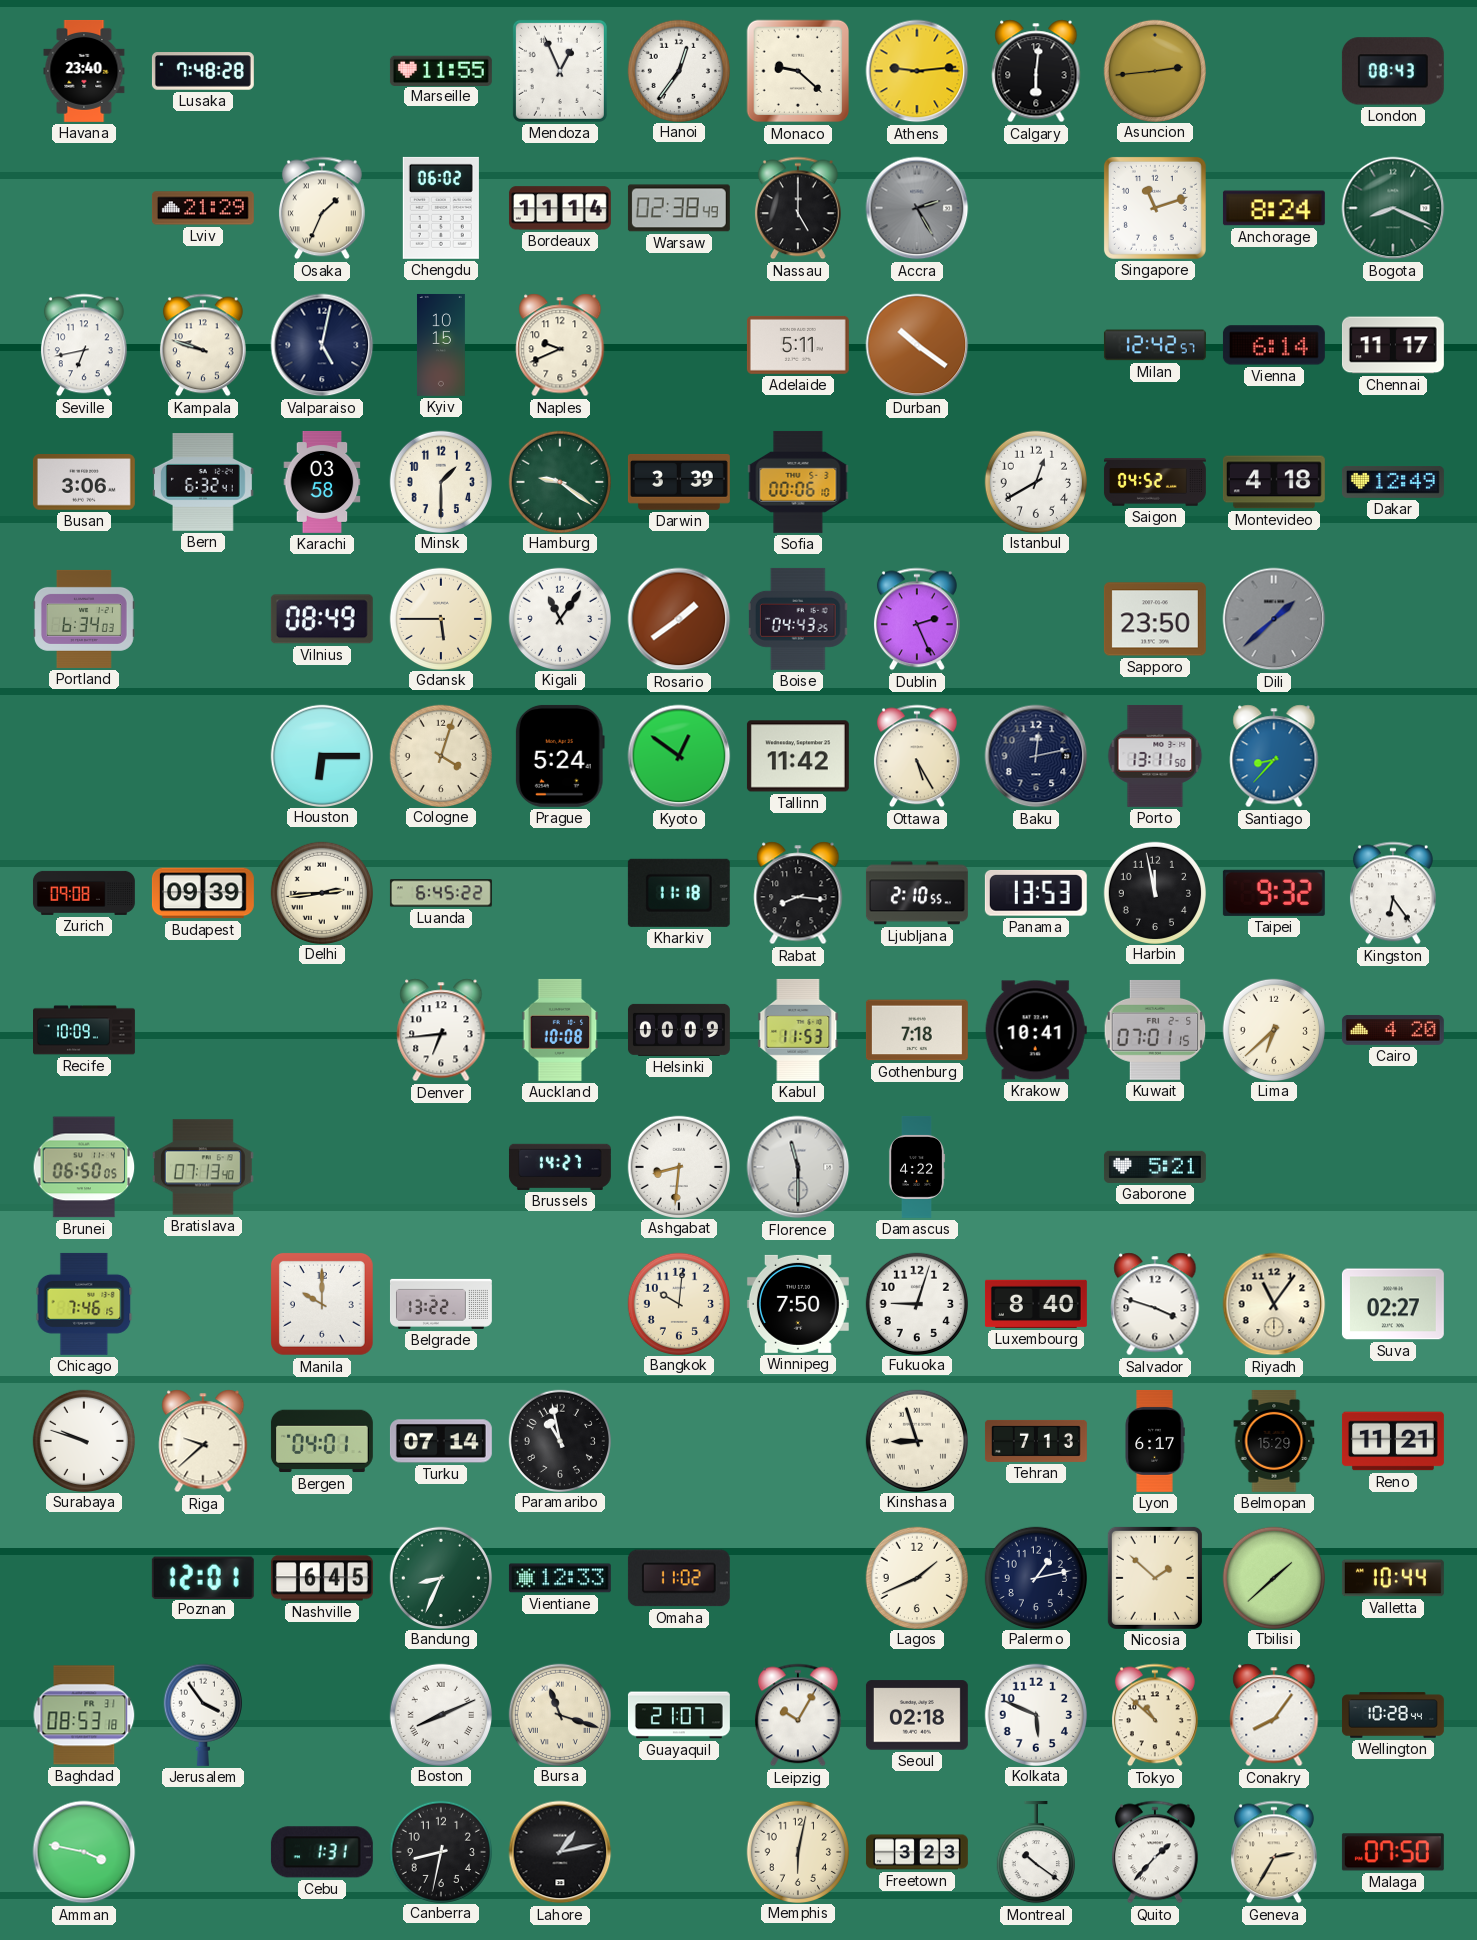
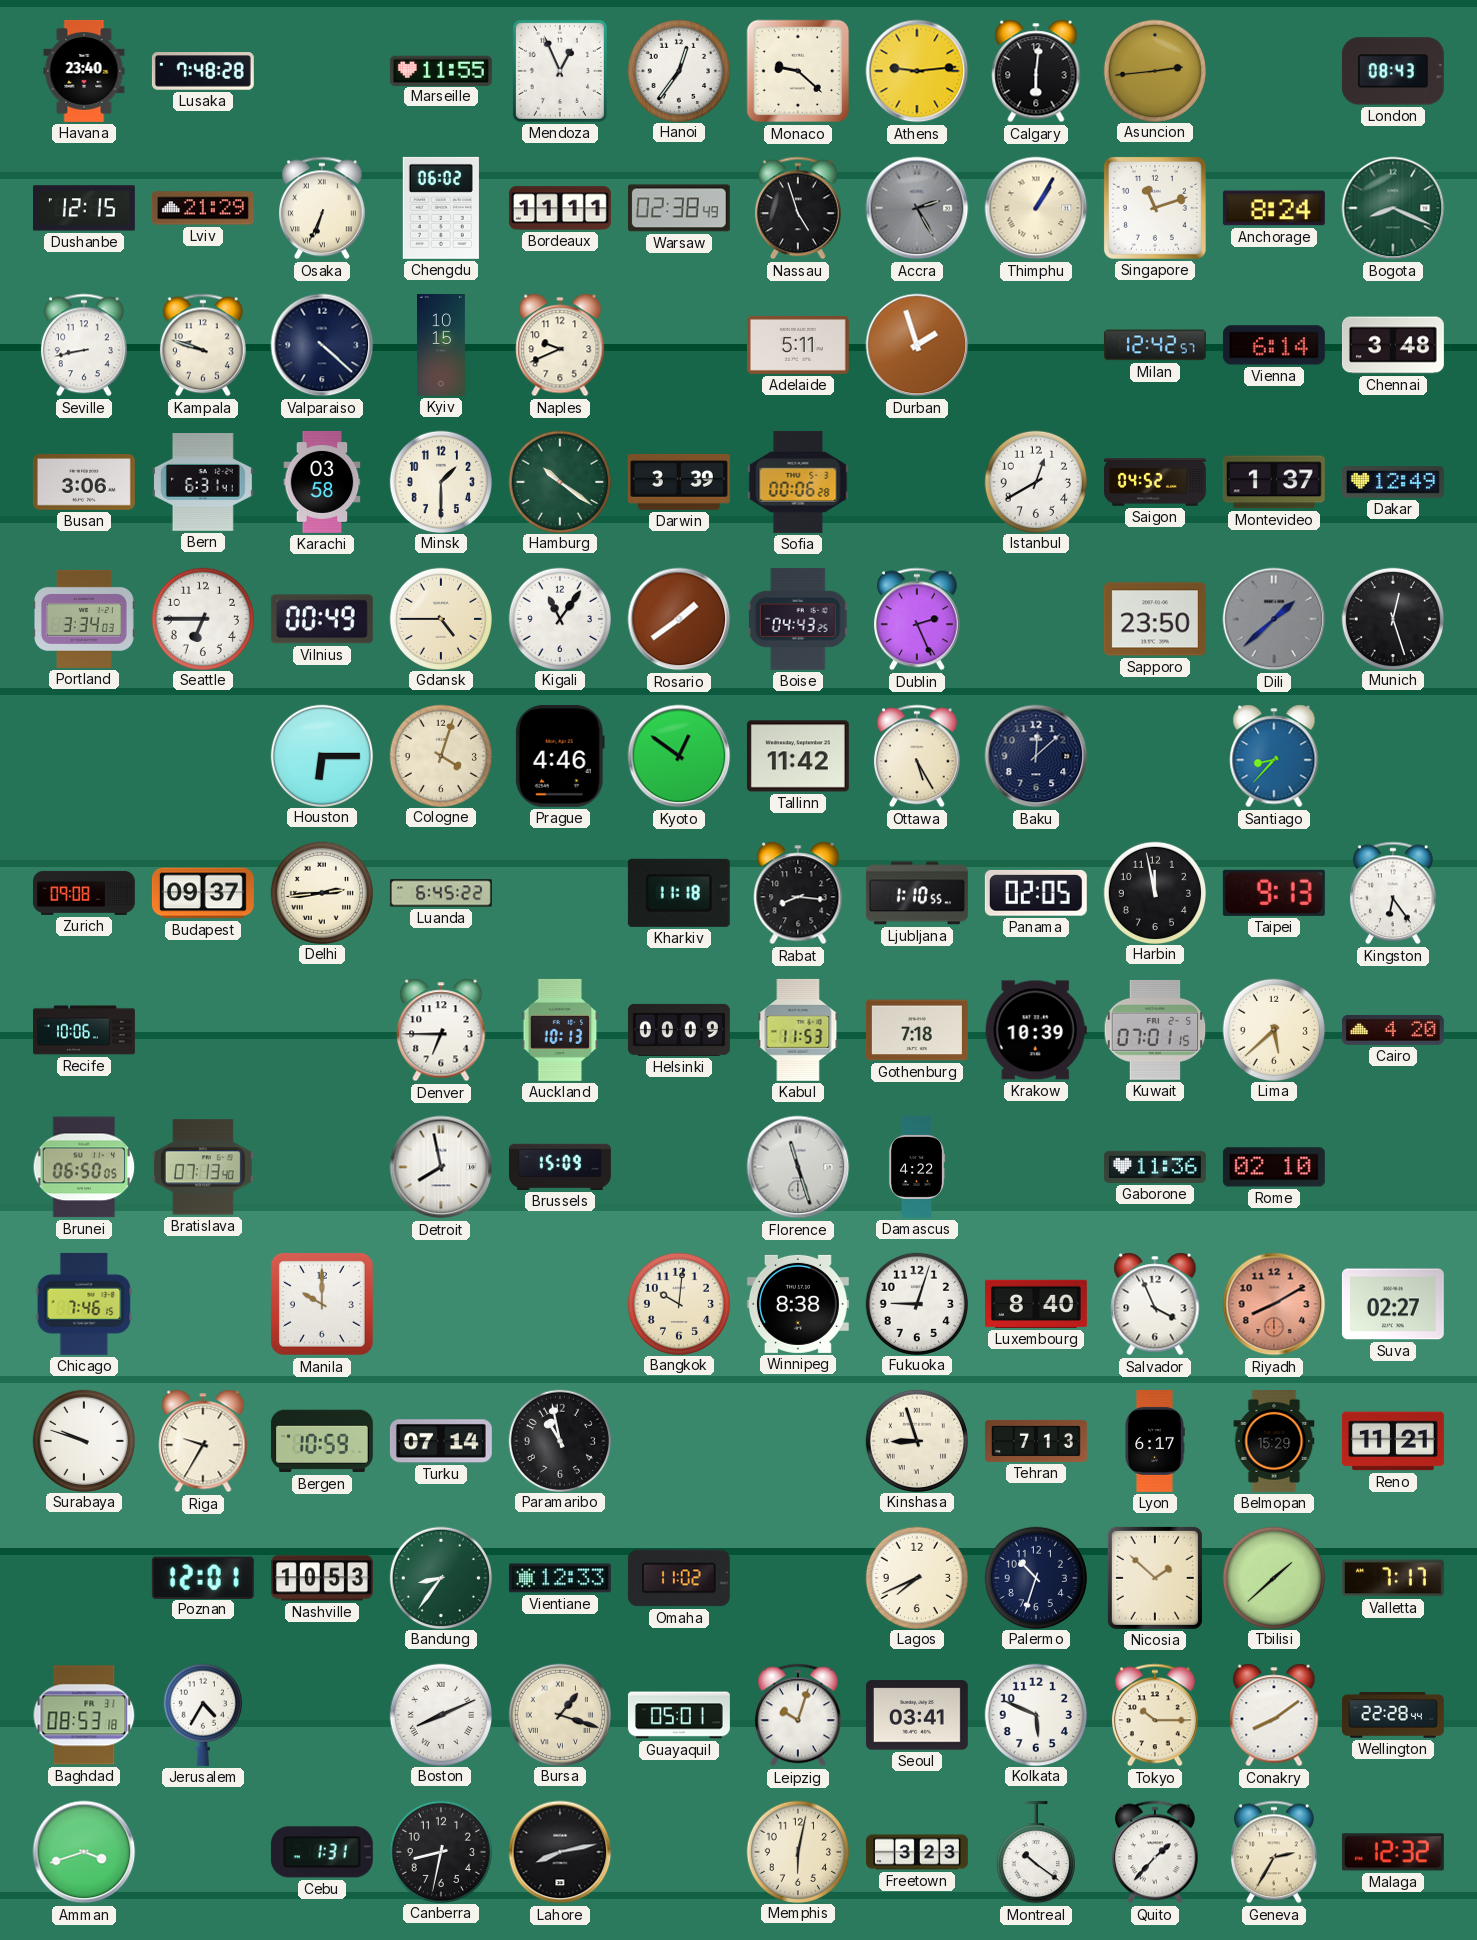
Dushanbe: none -> 12:15
Osaka: 1:34 -> 6:34
Bordeaux: 11:14 -> 11:11
Nassau: 5:00 -> 4:57
Thimphu: none -> 1:05
Seville: 6:43 -> 8:43
Valparaiso: 5:02 -> 4:22
Durban: 10:21 -> 1:57
Chennai: 11:17 -> 3:48
Bern: 6:32 -> 6:31
Hamburg: 9:21 -> 10:21
Sofia: 00:06:10 -> 00:06:28
Montevideo: 4:18 -> 1:37
Portland: 6:34 -> 3:34
Seattle: none -> 6:45
Vilnius: 08:49 -> 00:49
Gdansk: 5:45 -> 4:45
Munich: none -> 12:27
Prague: 5:24 -> 4:46
Baku: 12:13 -> 12:08
Porto: 13:11 -> none
Budapest: 09:39 -> 09:37
Ljubljana: 2:10 -> 1:10
Panama: 13:53 -> 02:05
Taipei: 9:32 -> 9:13
Recife: 10:09 -> 10:06
Denver: 6:44 -> 6:45
Auckland: 10:08 -> 10:13
Krakow: 10:41 -> 10:39
Lima: 6:38 -> 5:38
Detroit: none -> 7:58
Brussels: 14:27 -> 15:09
Ashgabat: 8:31 -> none
Florence: 11:30 -> 11:27
Gaborone: 5:21 -> 11:36
Rome: none -> 02:10
Belgrade: 13:22 -> none
Winnipeg: 7:50 -> 8:38
Salvador: 3:48 -> 3:56
Riyadh: 11:06 -> 8:10
Riyadh dial: cream -> salmon
Riga: 9:38 -> 9:35
Bergen: 04:01 -> 10:59
Nashville: 6:45 -> 10:53
Bandung: 8:34 -> 8:36
Lagos: 1:41 -> 7:41
Palermo: 1:13 -> 10:33
Valletta: 10:44 -> 7:17
Jerusalem: 3:54 -> 4:35
Bursa: 11:18 -> 1:18
Guayaquil: 21:07 -> 05:01
Leipzig: 10:05 -> 10:03
Seoul: 02:18 -> 03:41
Tokyo: 10:52 -> 10:15
Conakry: 8:06 -> 8:09
Wellington: 10:28 -> 22:28
Amman: 3:47 -> 3:42
Lahore: 1:13 -> 8:13
Malaga: 07:50 -> 12:32
